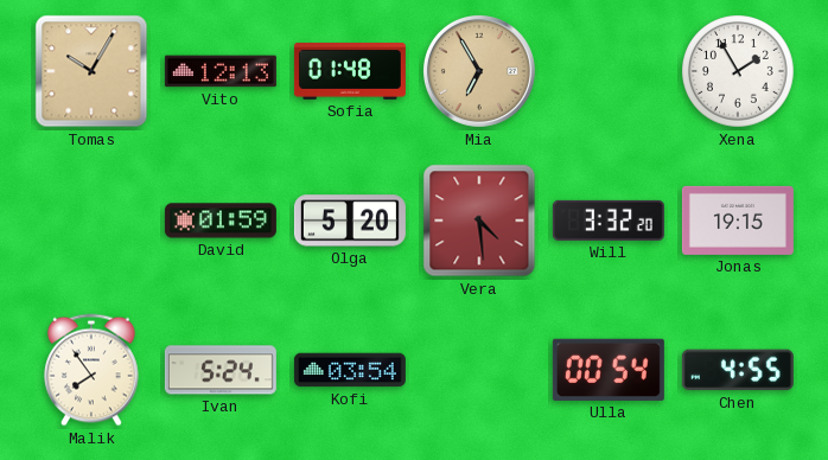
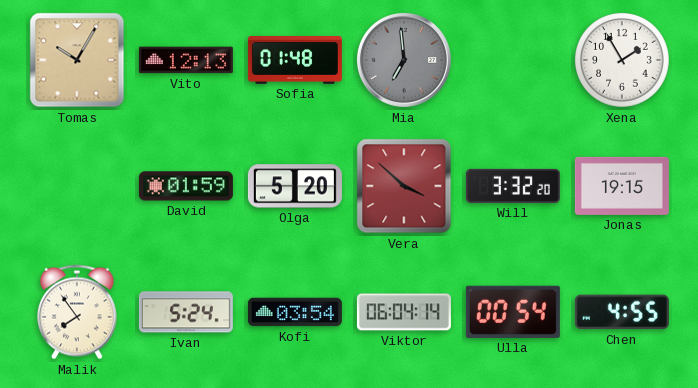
Mia: 6:55 -> 6:59
Mia dial: champagne -> grey
Vera: 4:29 -> 3:52
Viktor: none -> 06:04
